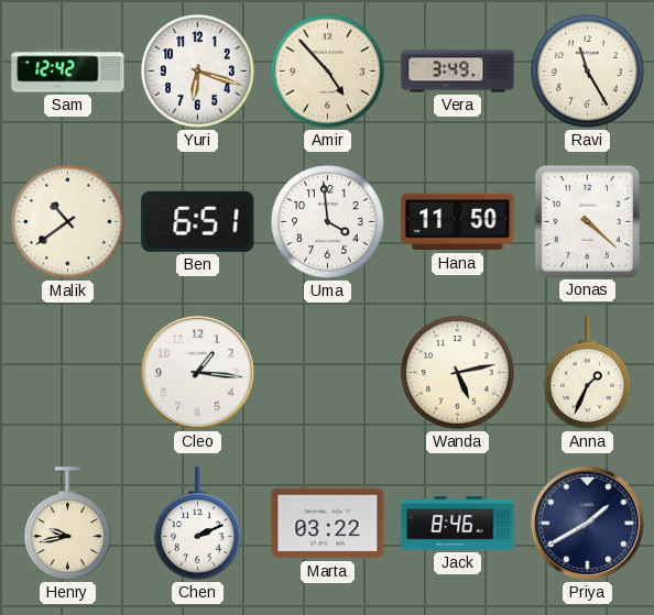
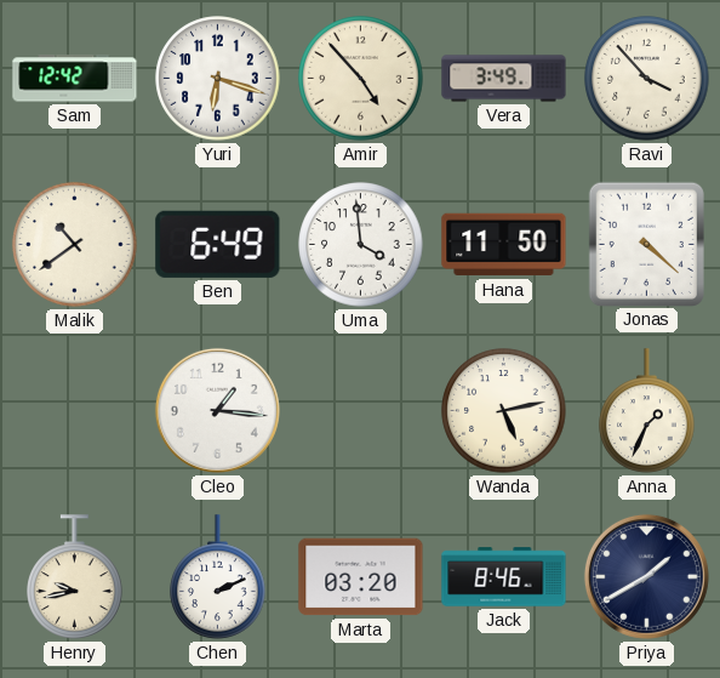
Ravi: 11:25 -> 3:53
Ben: 6:51 -> 6:49
Marta: 03:22 -> 03:20
